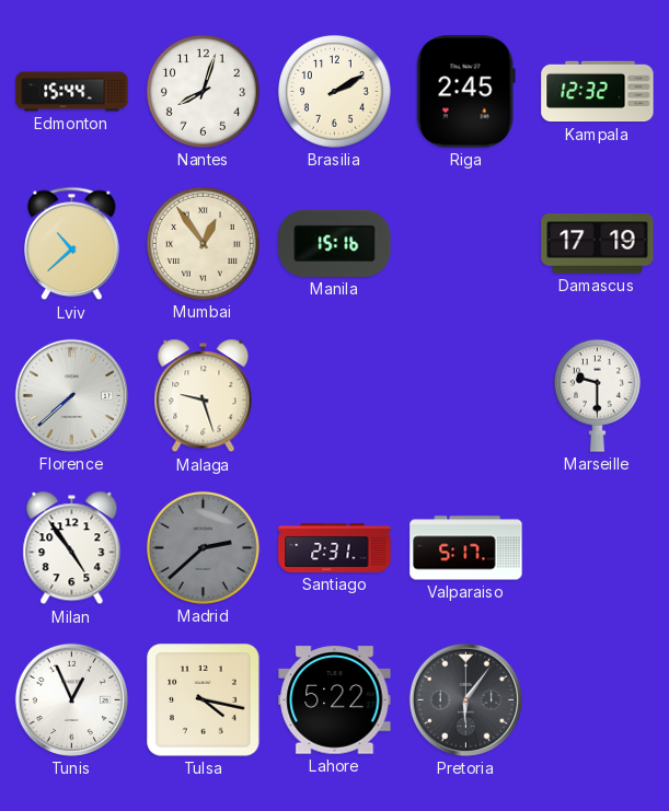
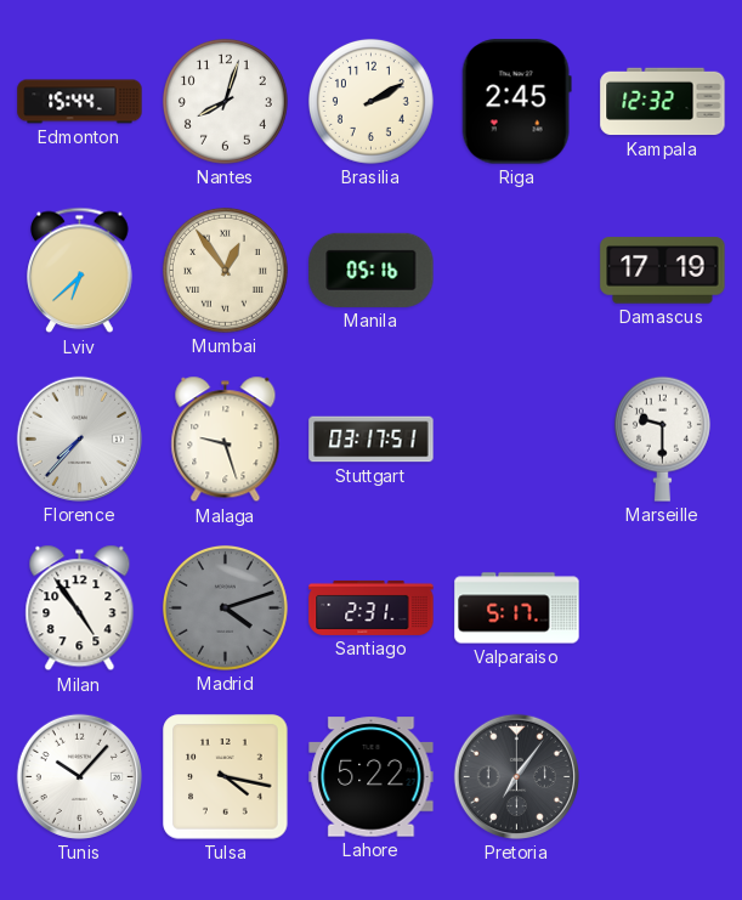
Lviv: 10:38 -> 6:38
Manila: 15:16 -> 05:16
Florence: 7:38 -> 7:37
Stuttgart: none -> 03:17
Madrid: 2:38 -> 4:12
Tunis: 12:56 -> 10:07
Pretoria: 6:06 -> 7:06
